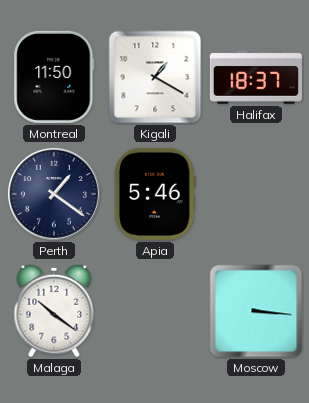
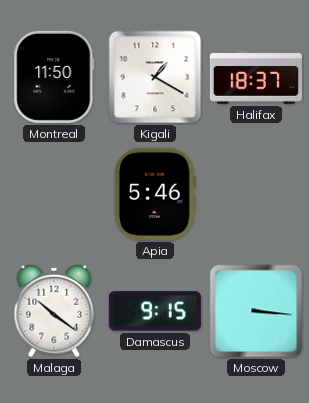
Perth: 1:21 -> none
Damascus: none -> 9:15
